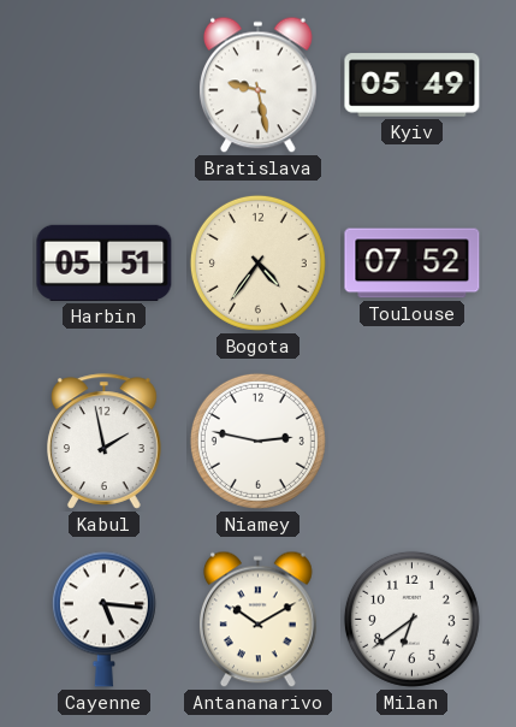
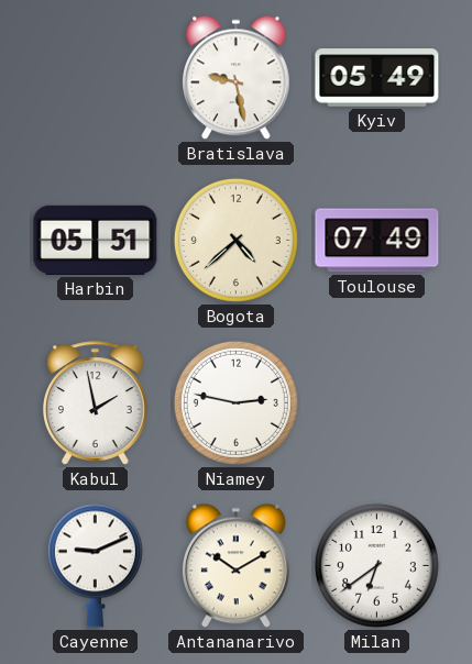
Bogota: 4:36 -> 4:38
Toulouse: 07:52 -> 07:49
Cayenne: 5:16 -> 9:11
